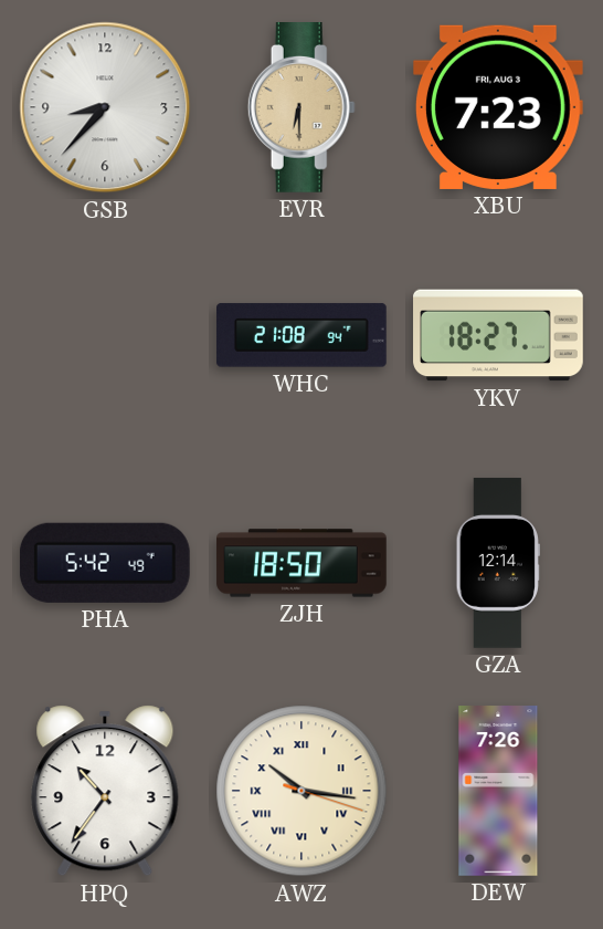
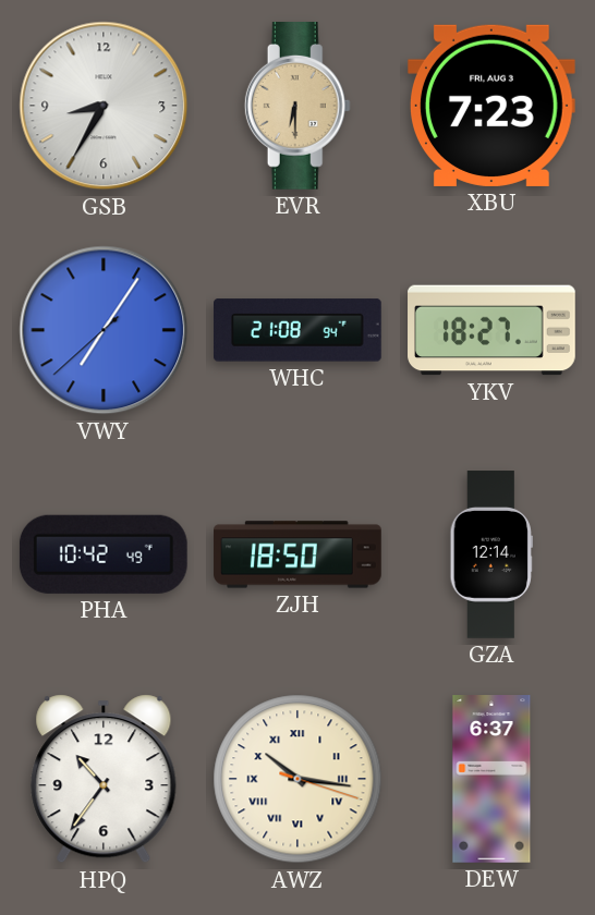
GSB: 8:37 -> 8:35
VWY: none -> 7:05
PHA: 5:42 -> 10:42
DEW: 7:26 -> 6:37
